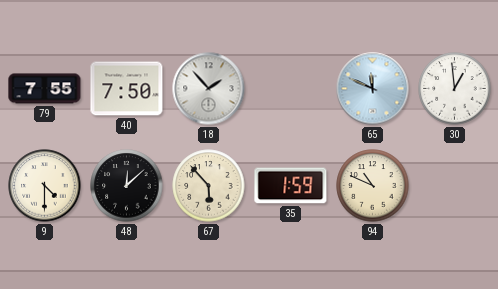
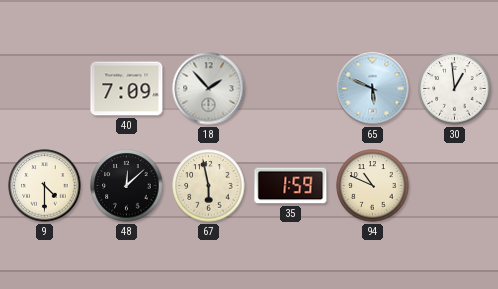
79: 7:55 -> none
40: 7:50 -> 7:09
65: 11:49 -> 5:49
67: 5:53 -> 5:58
